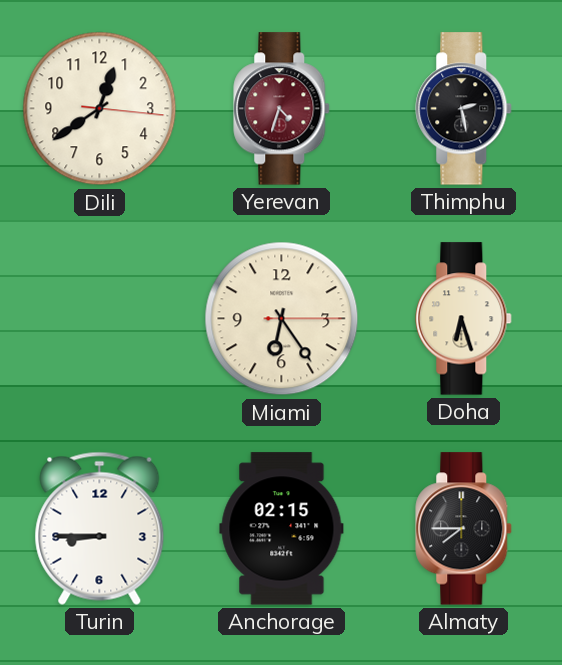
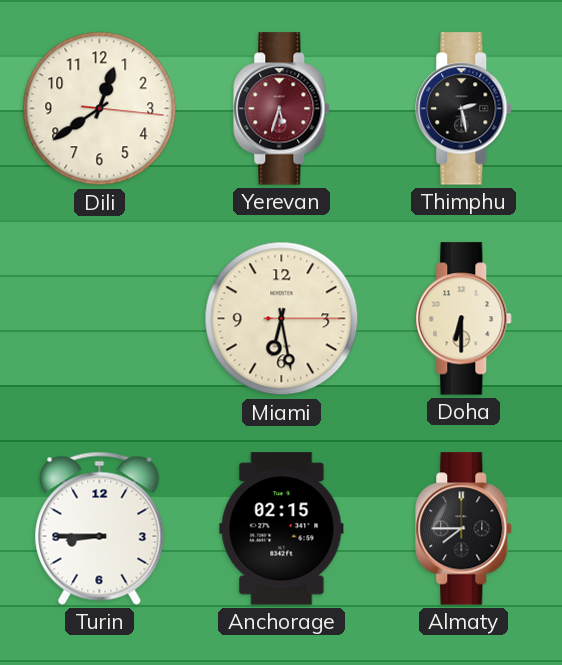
Yerevan: 4:33 -> 5:33
Miami: 6:24 -> 6:28
Doha: 6:27 -> 6:30
